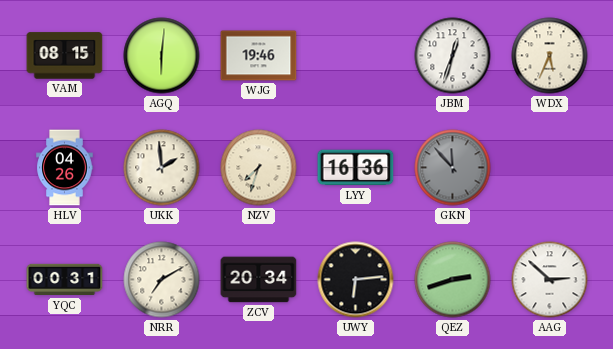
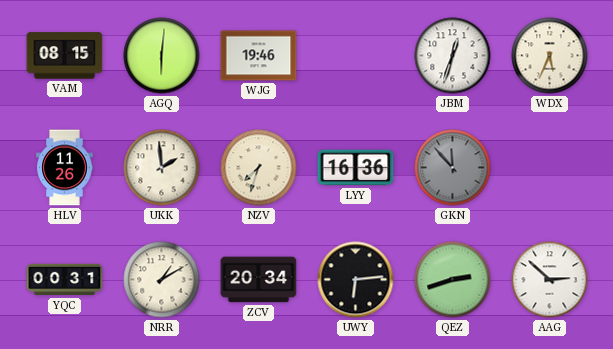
HLV: 04:26 -> 11:26
NRR: 7:10 -> 1:10
